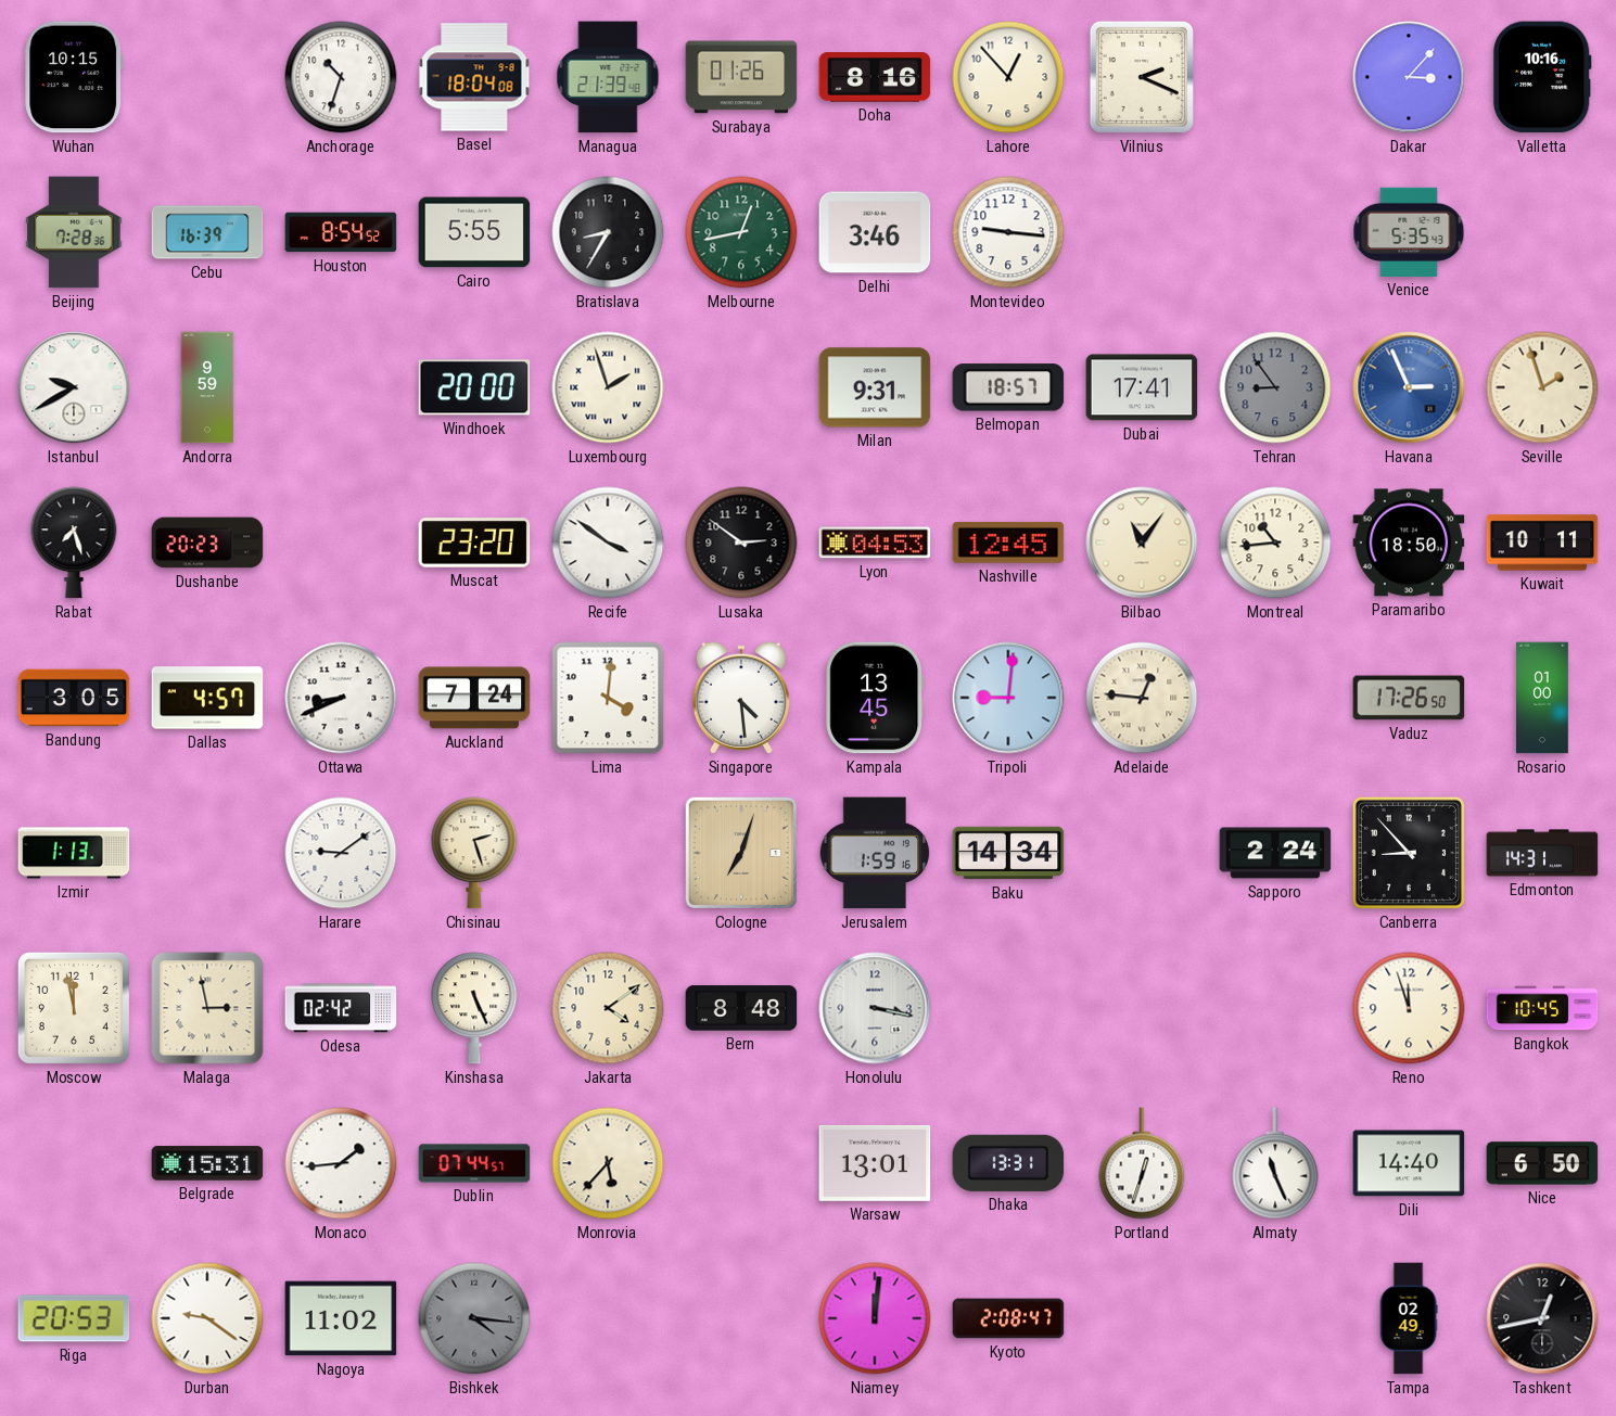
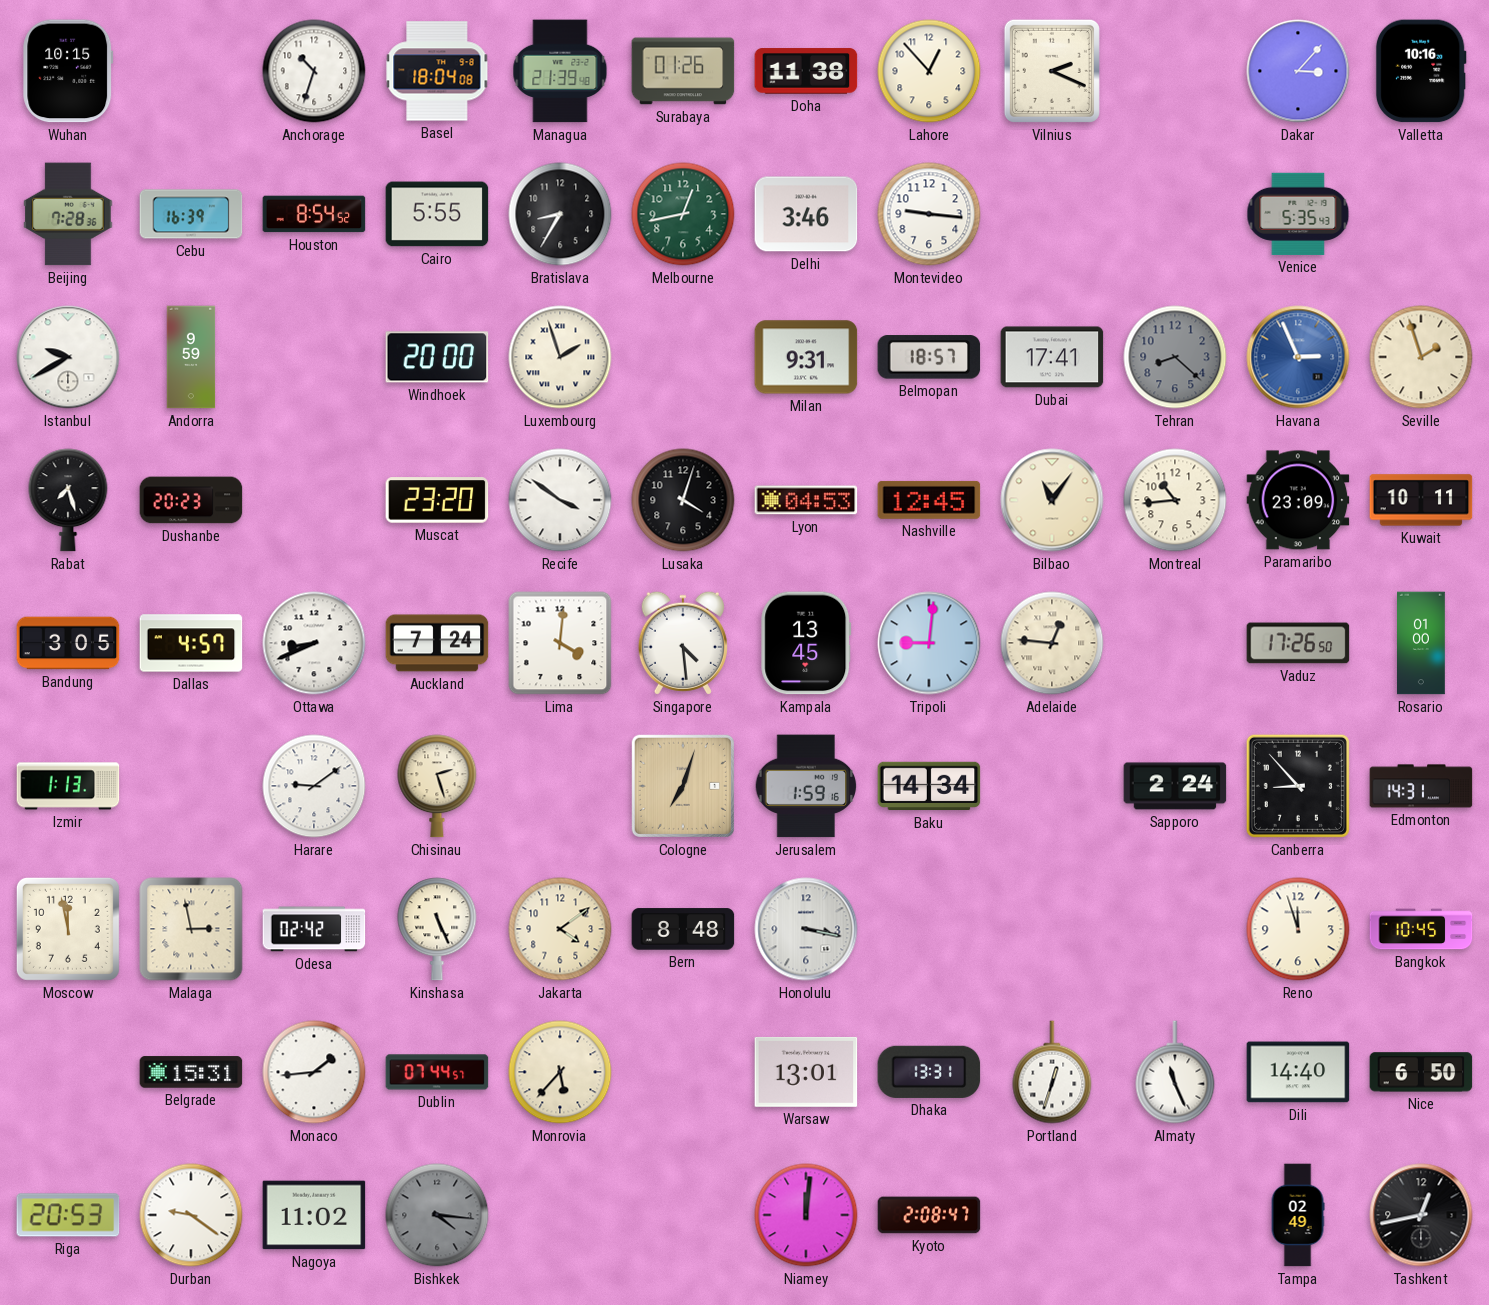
Doha: 8:16 -> 11:38
Tehran: 8:54 -> 8:22
Lusaka: 2:51 -> 4:03
Paramaribo: 18:50 -> 23:09
